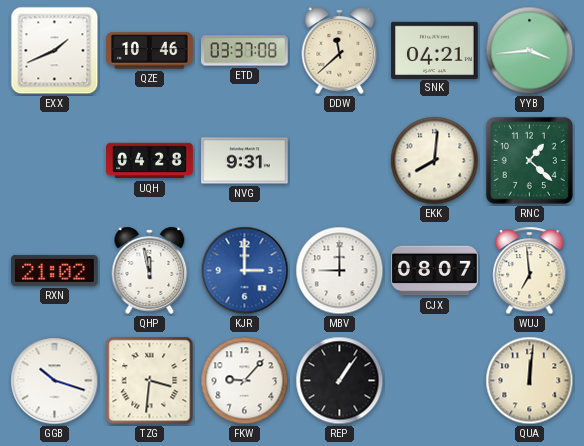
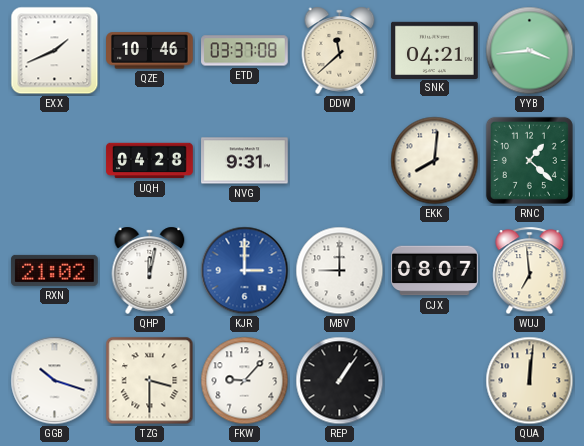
QHP: 11:58 -> 12:02
TZG: 3:31 -> 3:30
